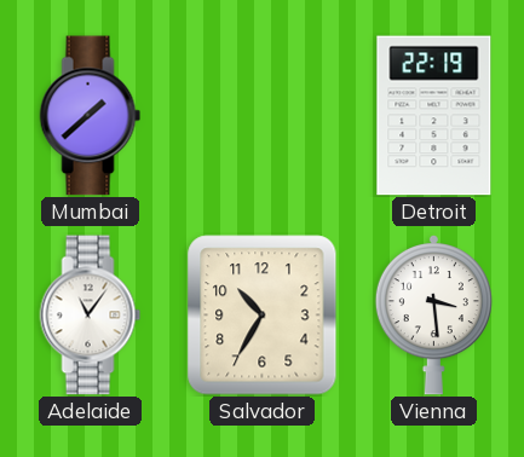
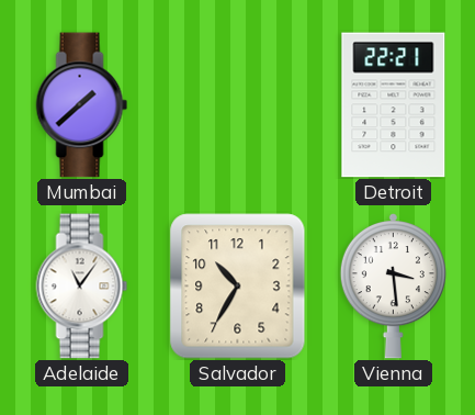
Detroit: 22:19 -> 22:21
